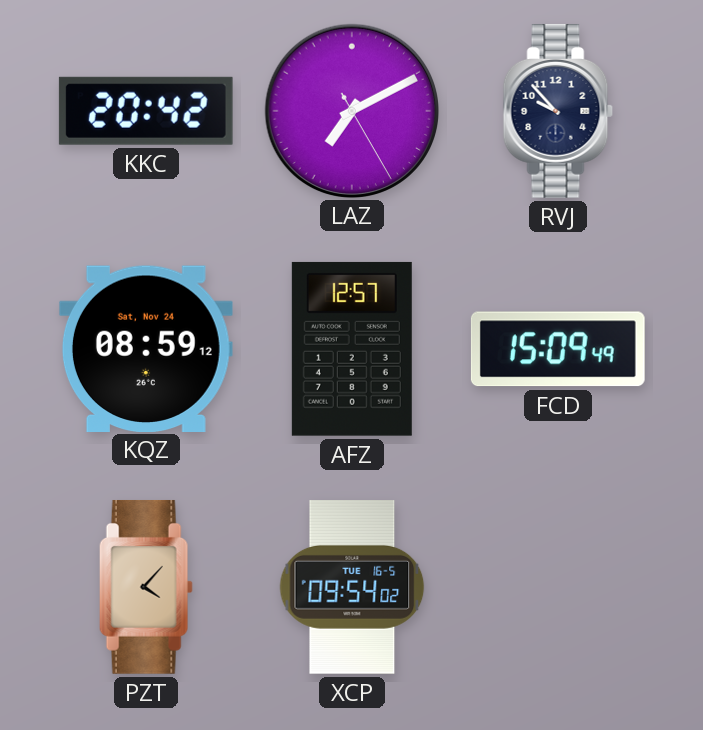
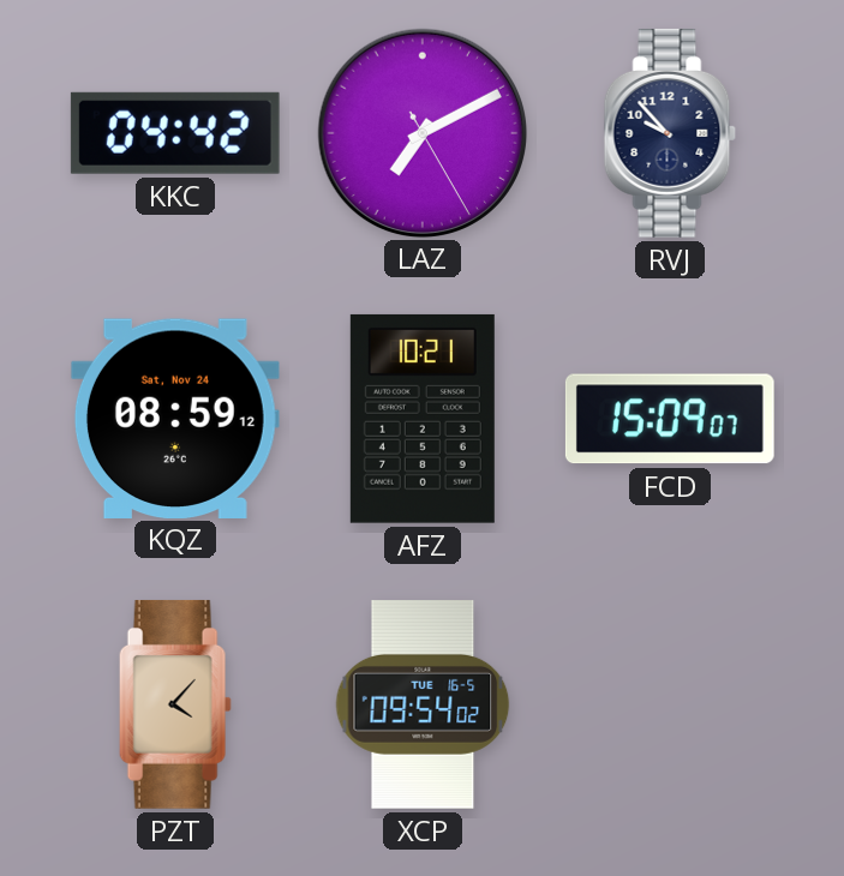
KKC: 20:42 -> 04:42
AFZ: 12:57 -> 10:21
FCD: 15:09:49 -> 15:09:07
